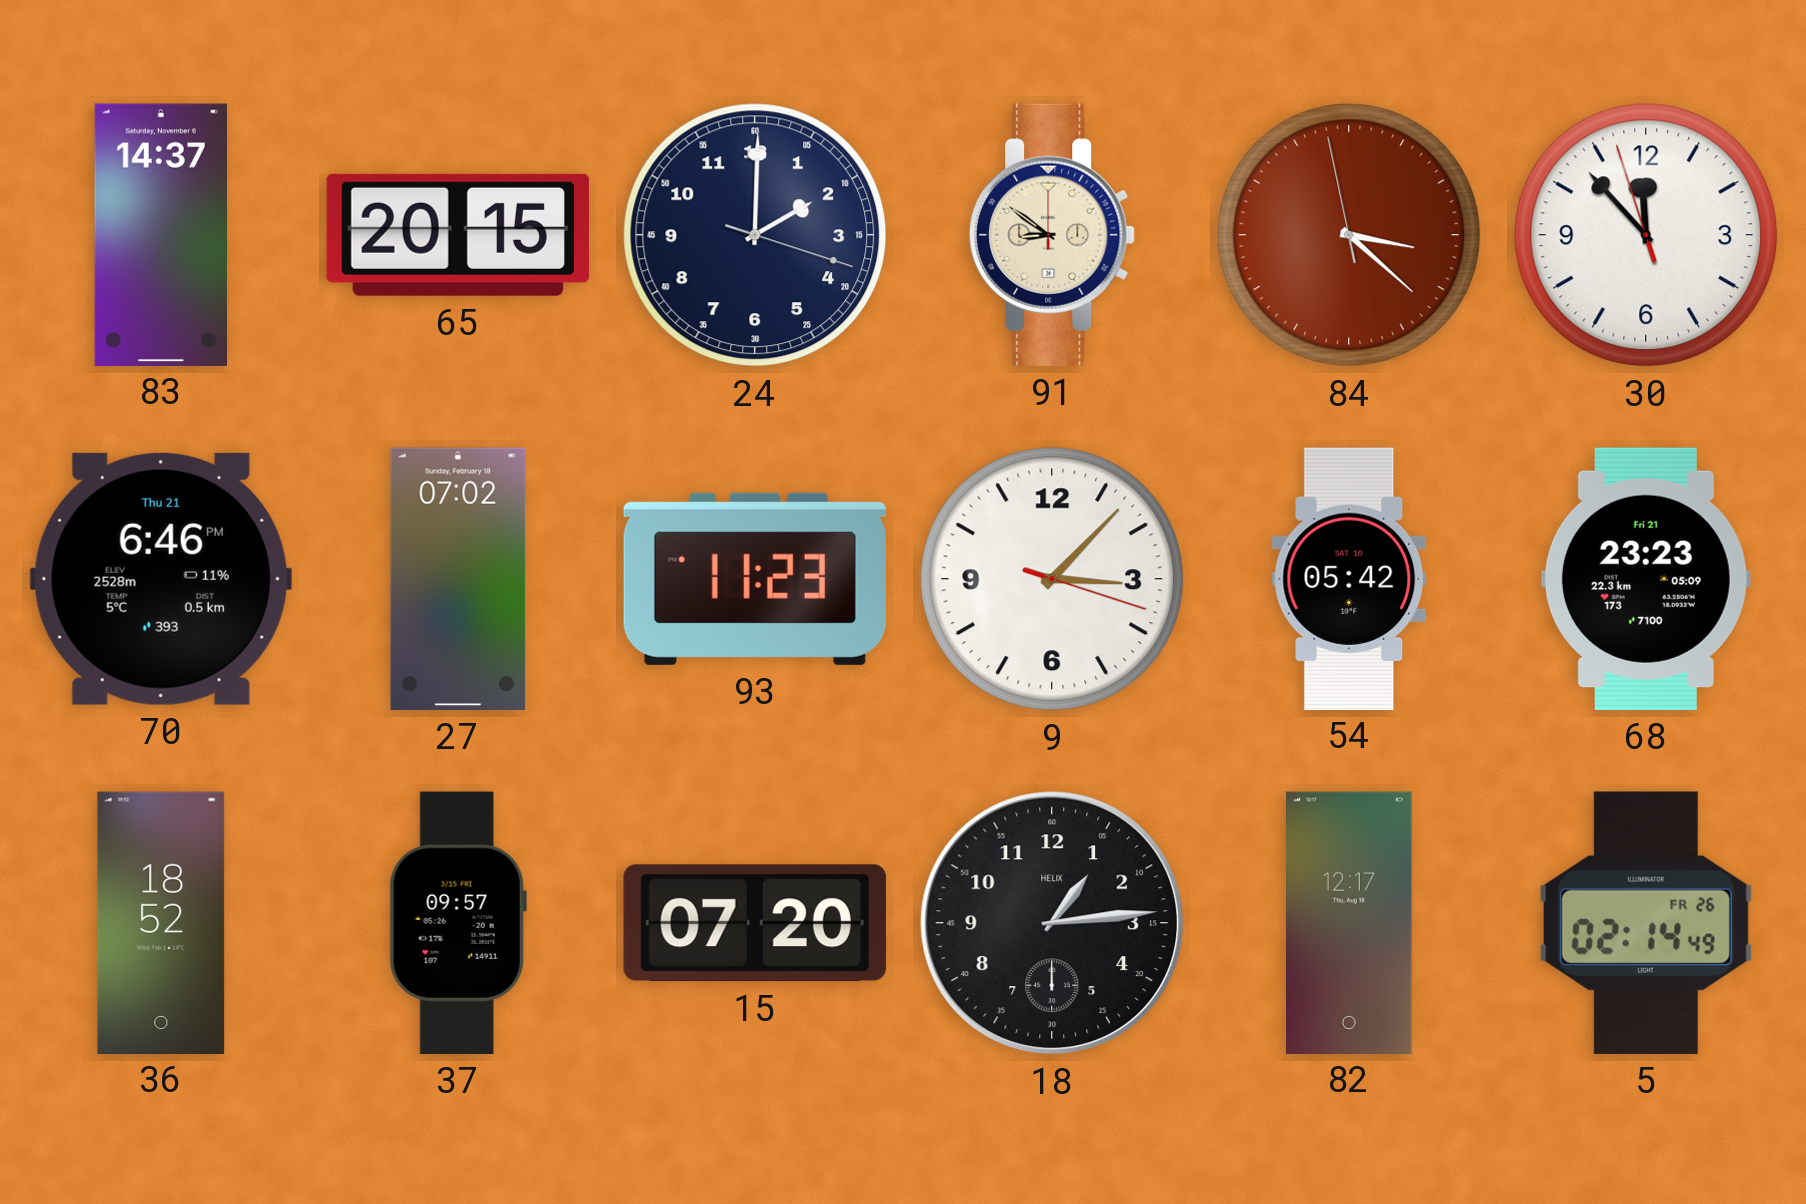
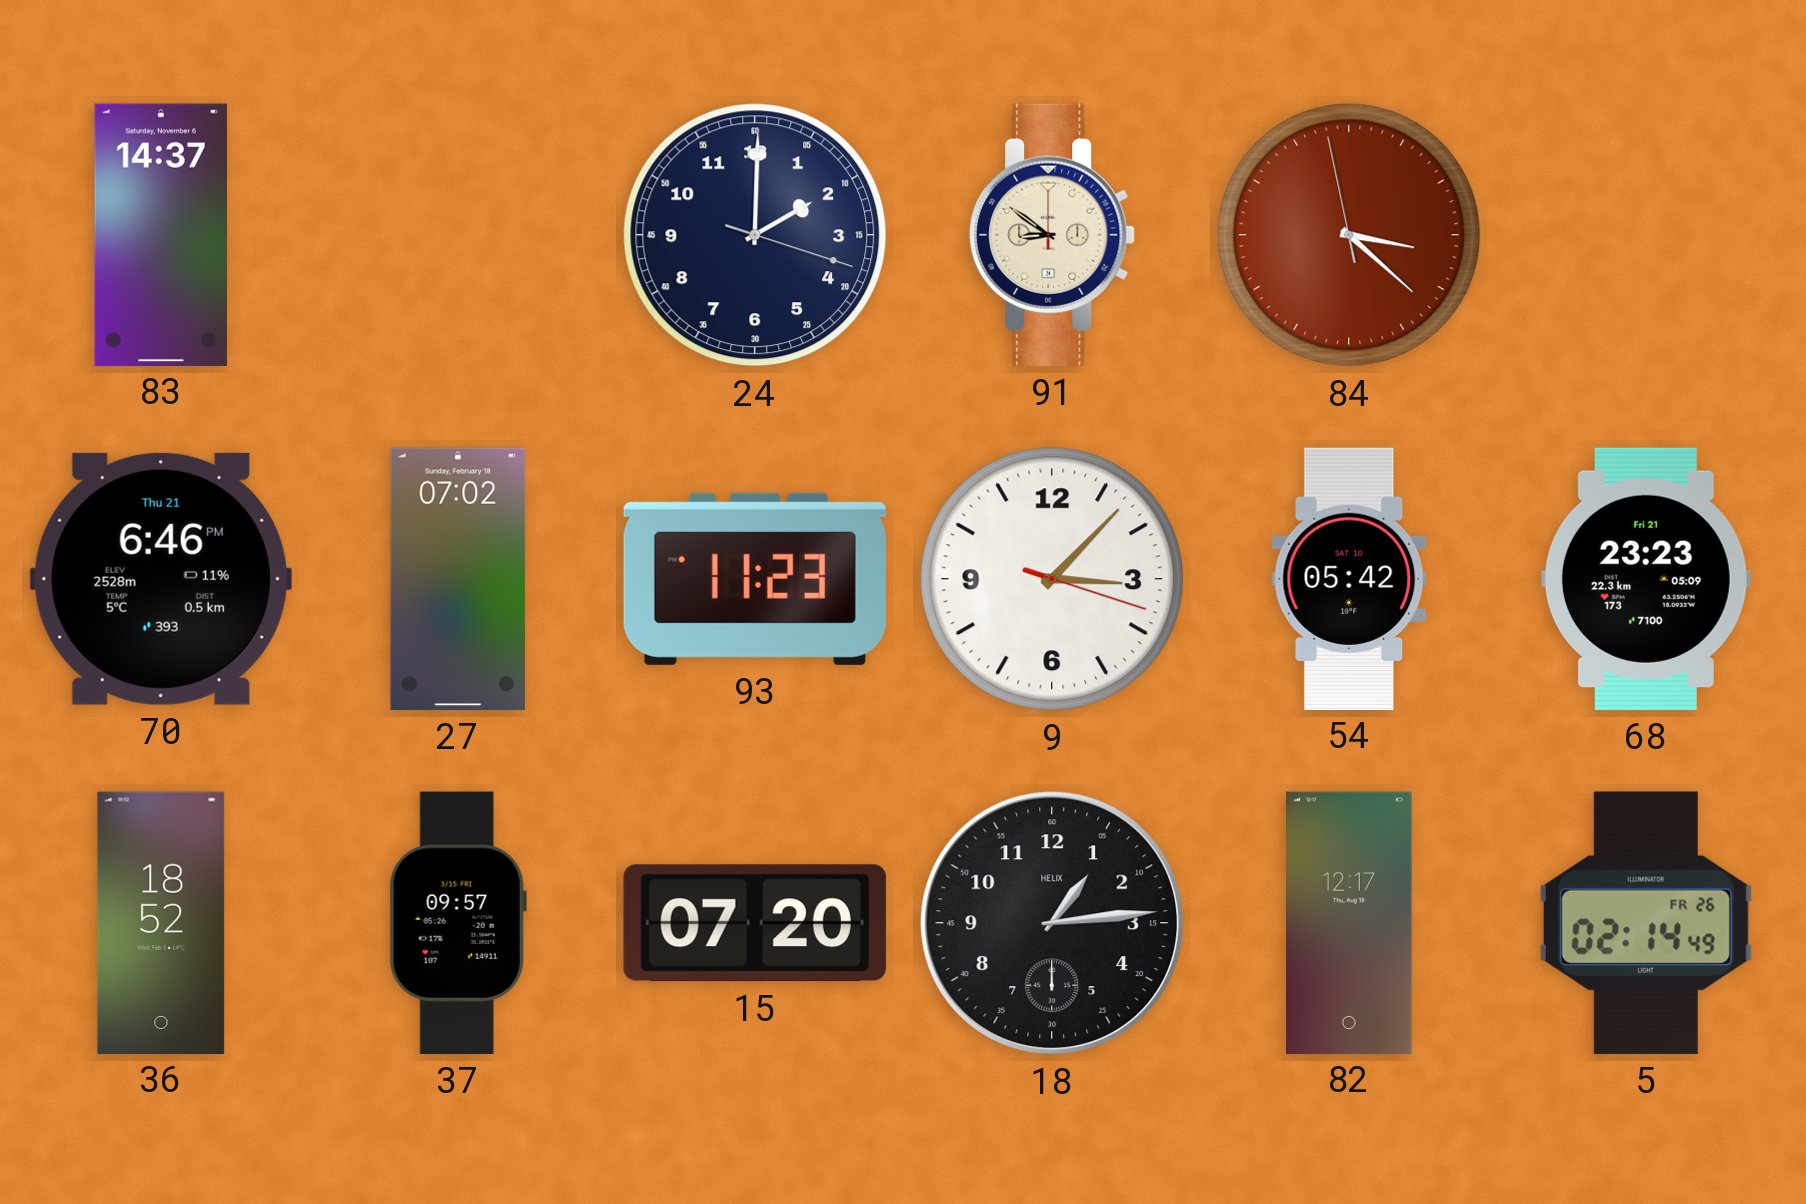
65: 20:15 -> none
30: 11:52 -> none
